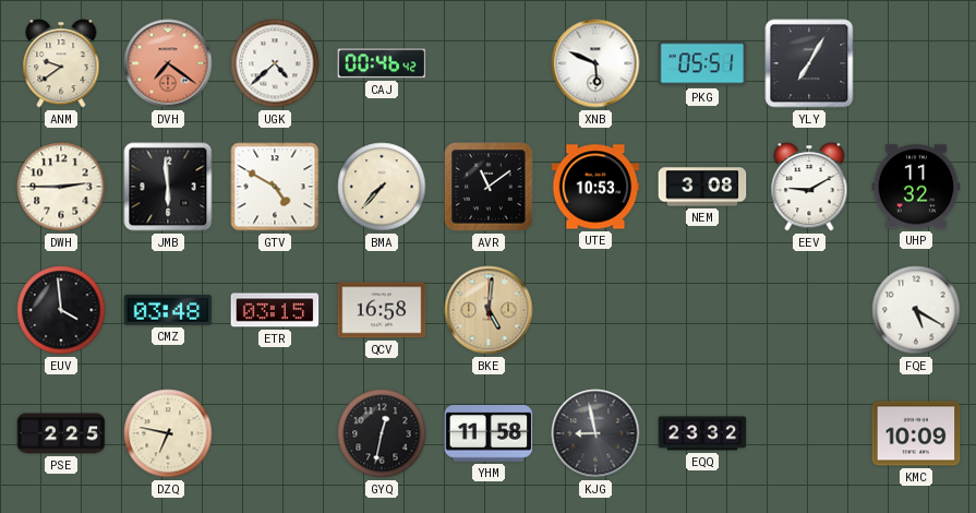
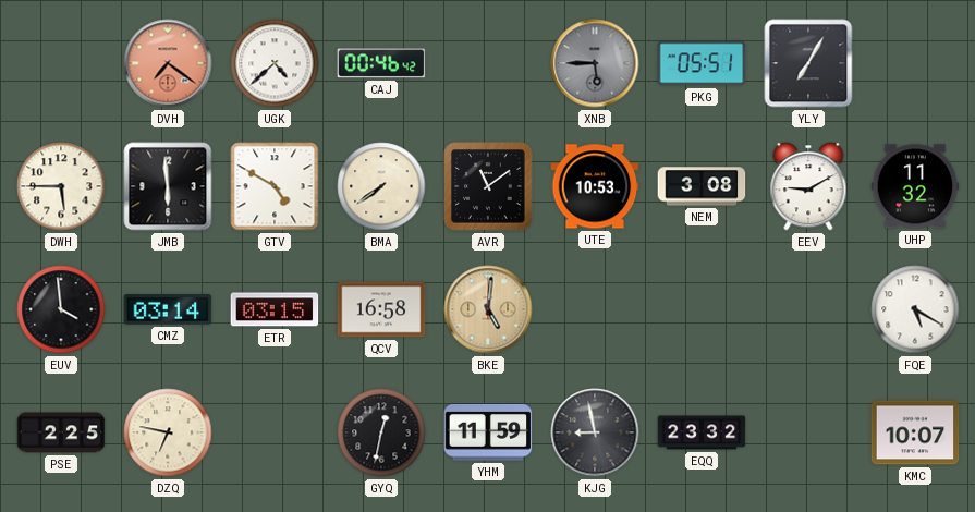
ANM: 9:39 -> none
XNB: 5:49 -> 5:45
XNB dial: white -> grey
DWH: 2:45 -> 5:45
BMA: 7:37 -> 7:39
CMZ: 03:48 -> 03:14
YHM: 11:58 -> 11:59
KMC: 10:09 -> 10:07
